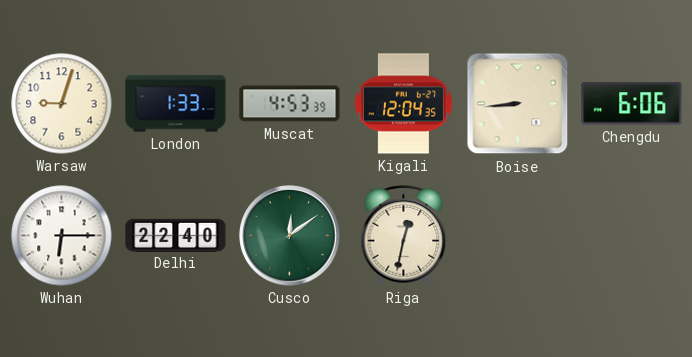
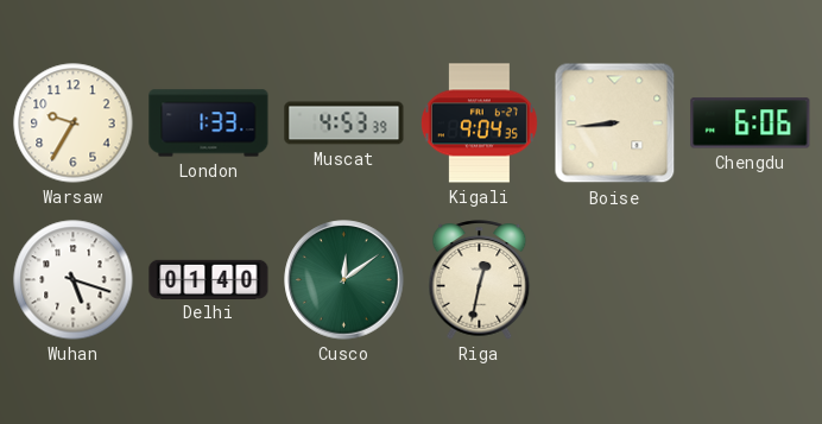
Warsaw: 9:03 -> 9:35
Kigali: 12:04 -> 9:04
Wuhan: 6:15 -> 5:18
Delhi: 22:40 -> 01:40
